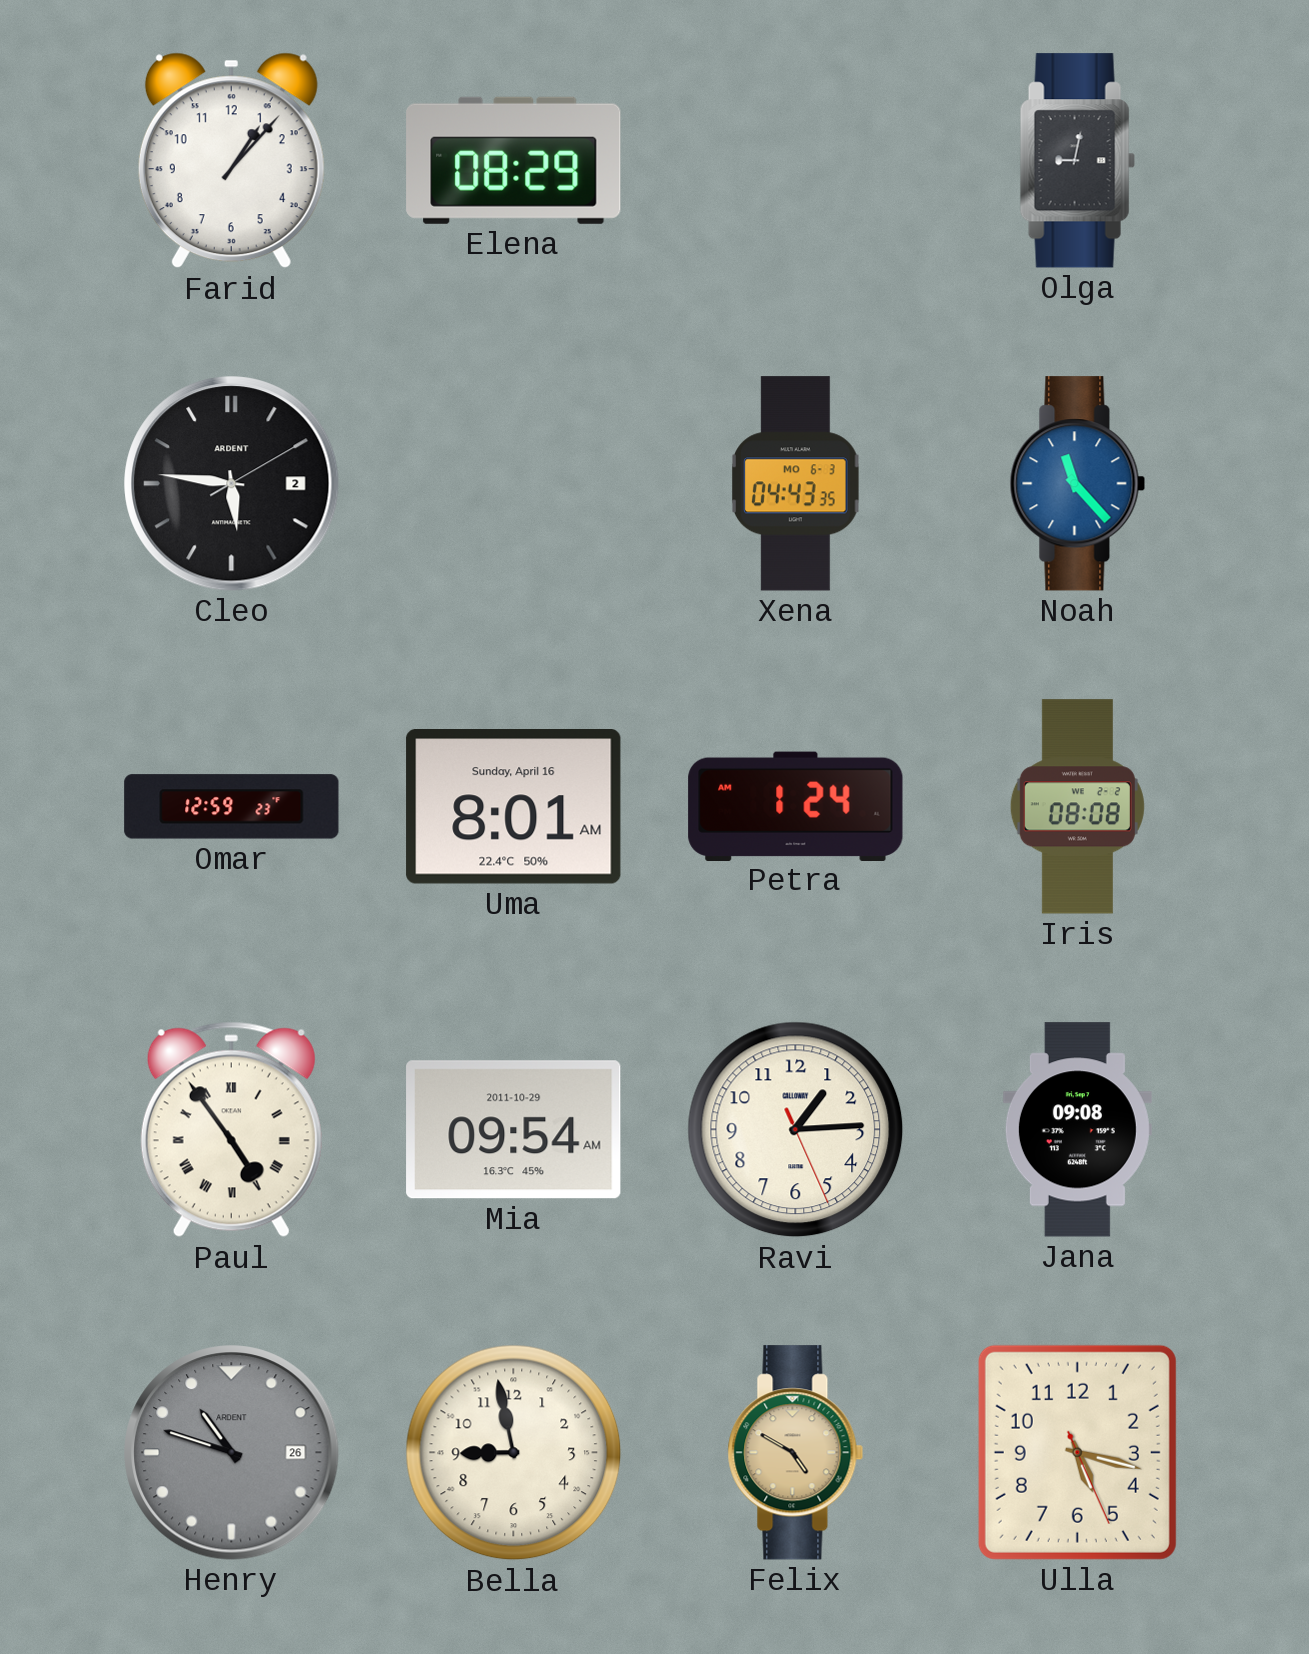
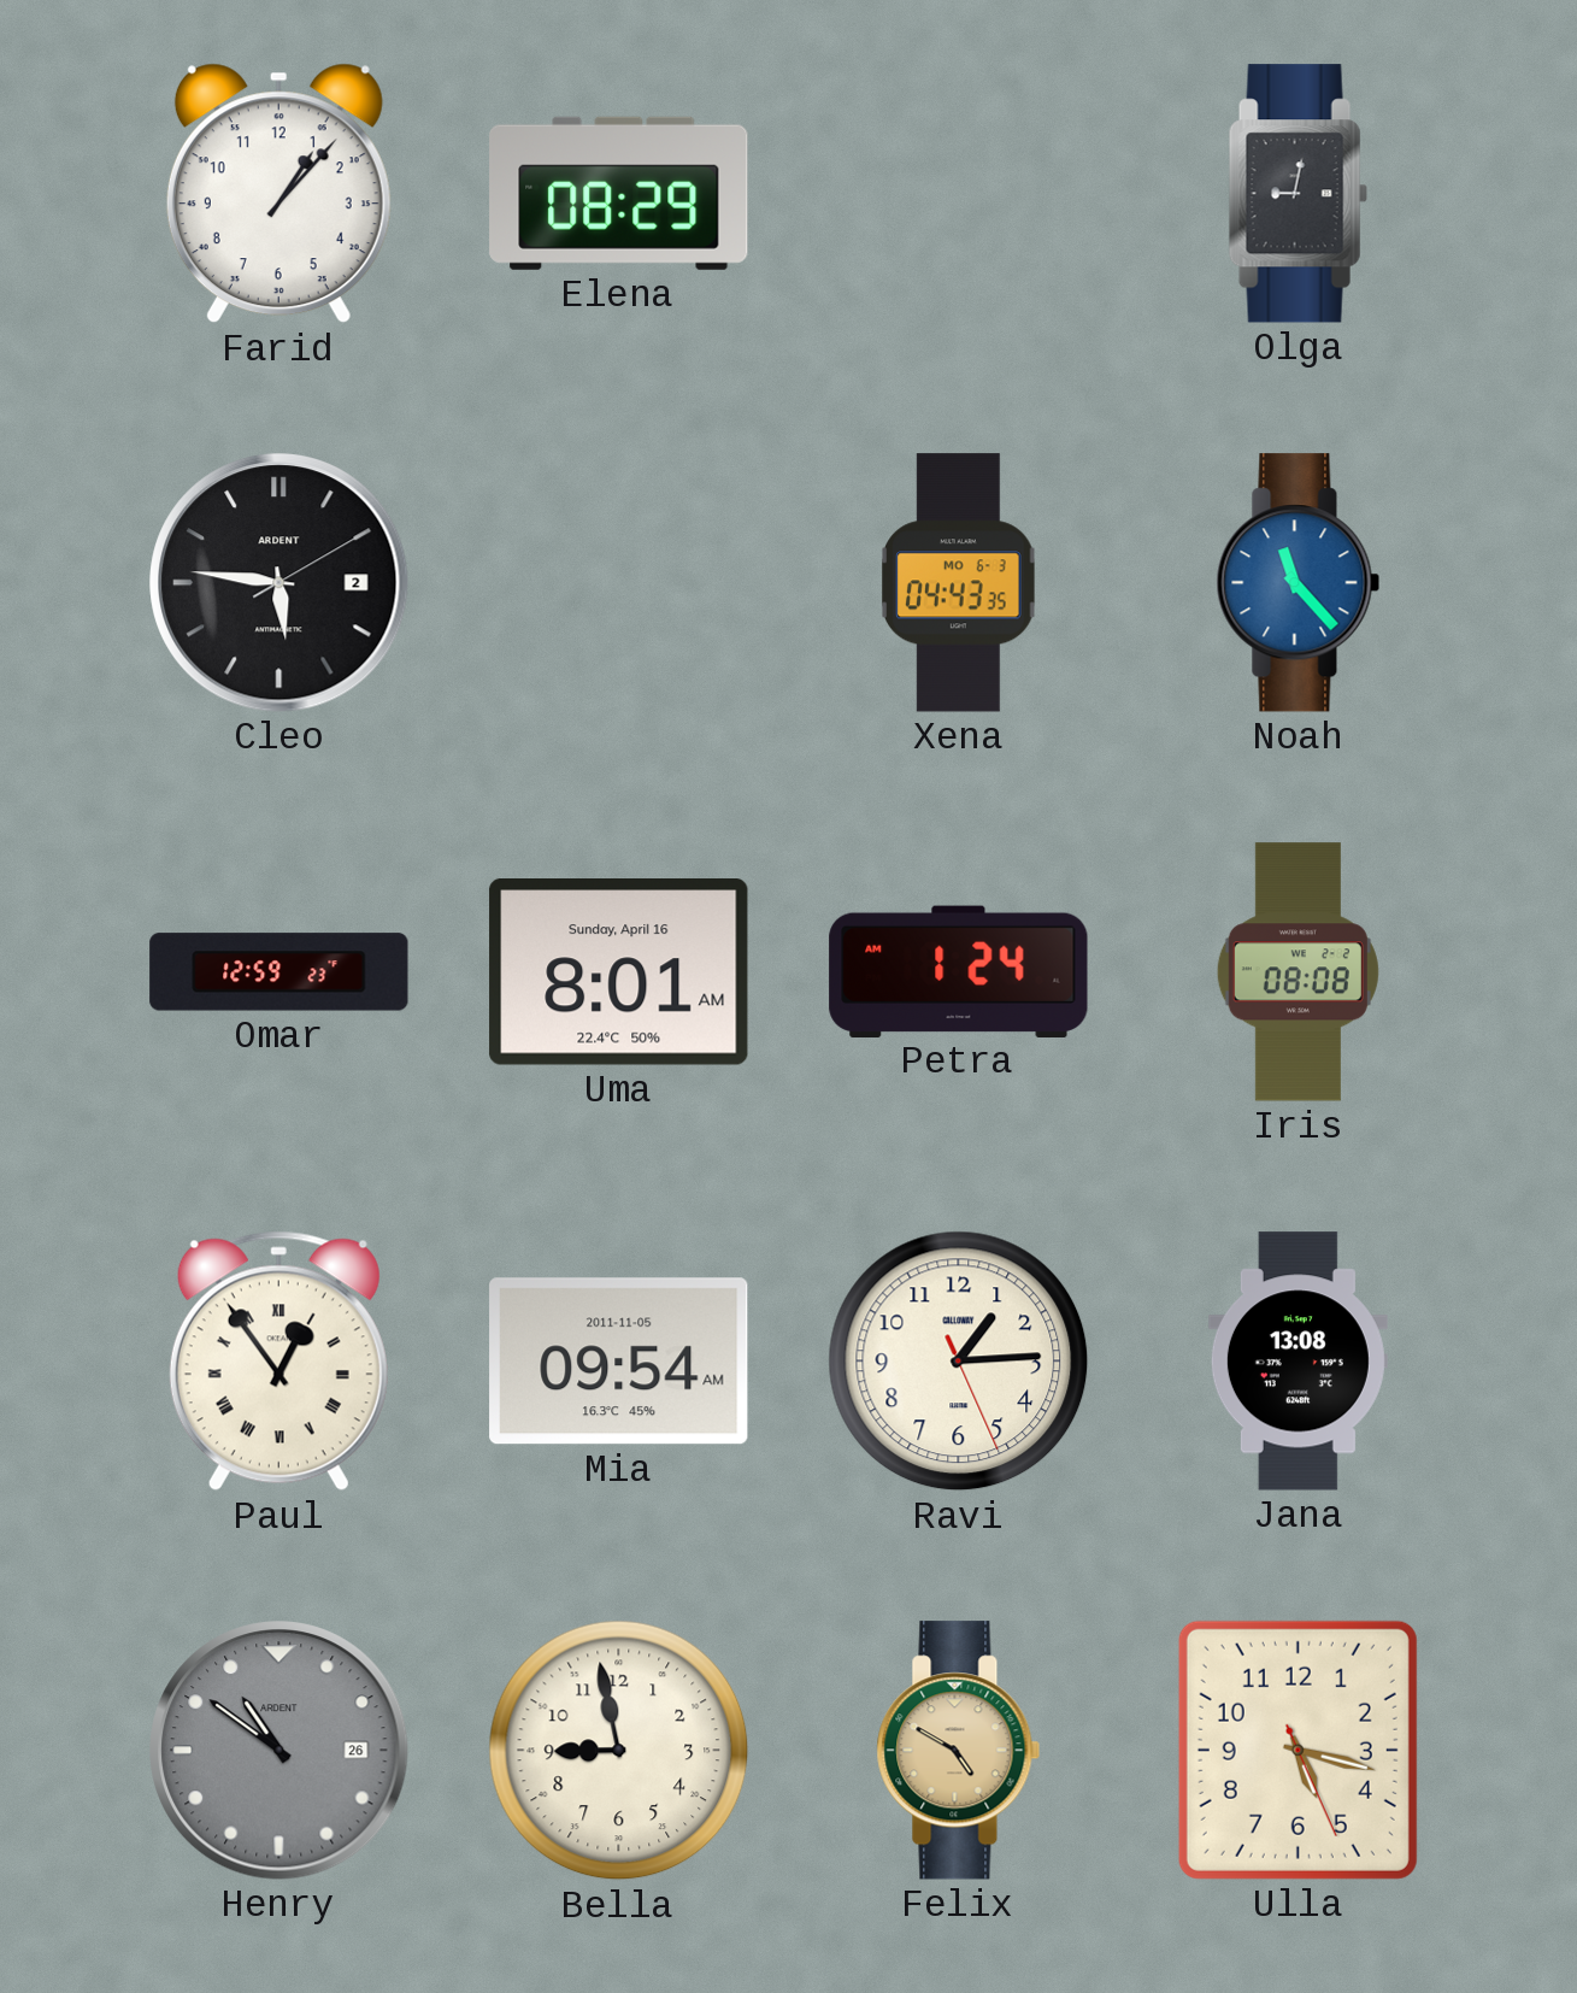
Paul: 4:54 -> 12:54
Mia date: 2011-10-29 -> 2011-11-05
Jana: 09:08 -> 13:08
Henry: 10:48 -> 10:51
